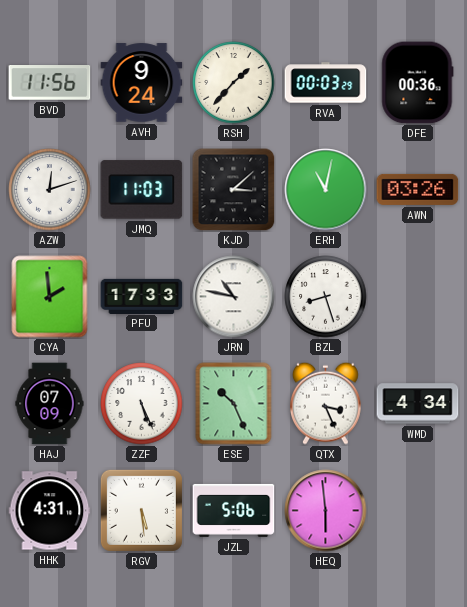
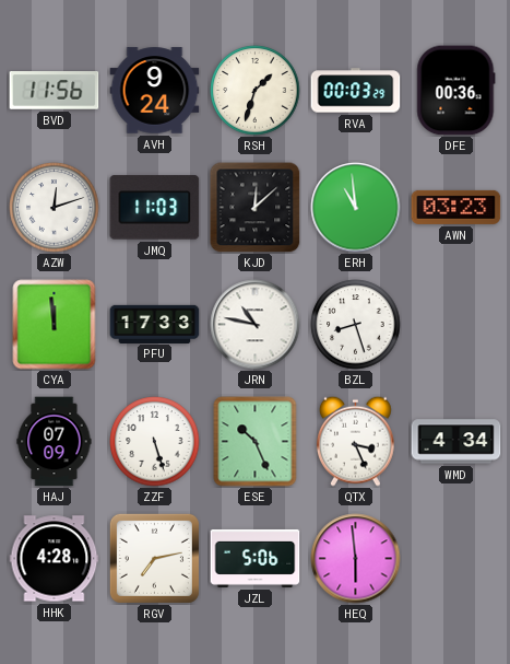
RSH: 1:37 -> 1:33
KJD: 3:08 -> 12:08
ERH: 11:02 -> 10:59
AWN: 03:26 -> 03:23
CYA: 1:59 -> 11:59
ZZF: 5:26 -> 5:27
HHK: 4:31 -> 4:28
RGV: 5:29 -> 7:13
